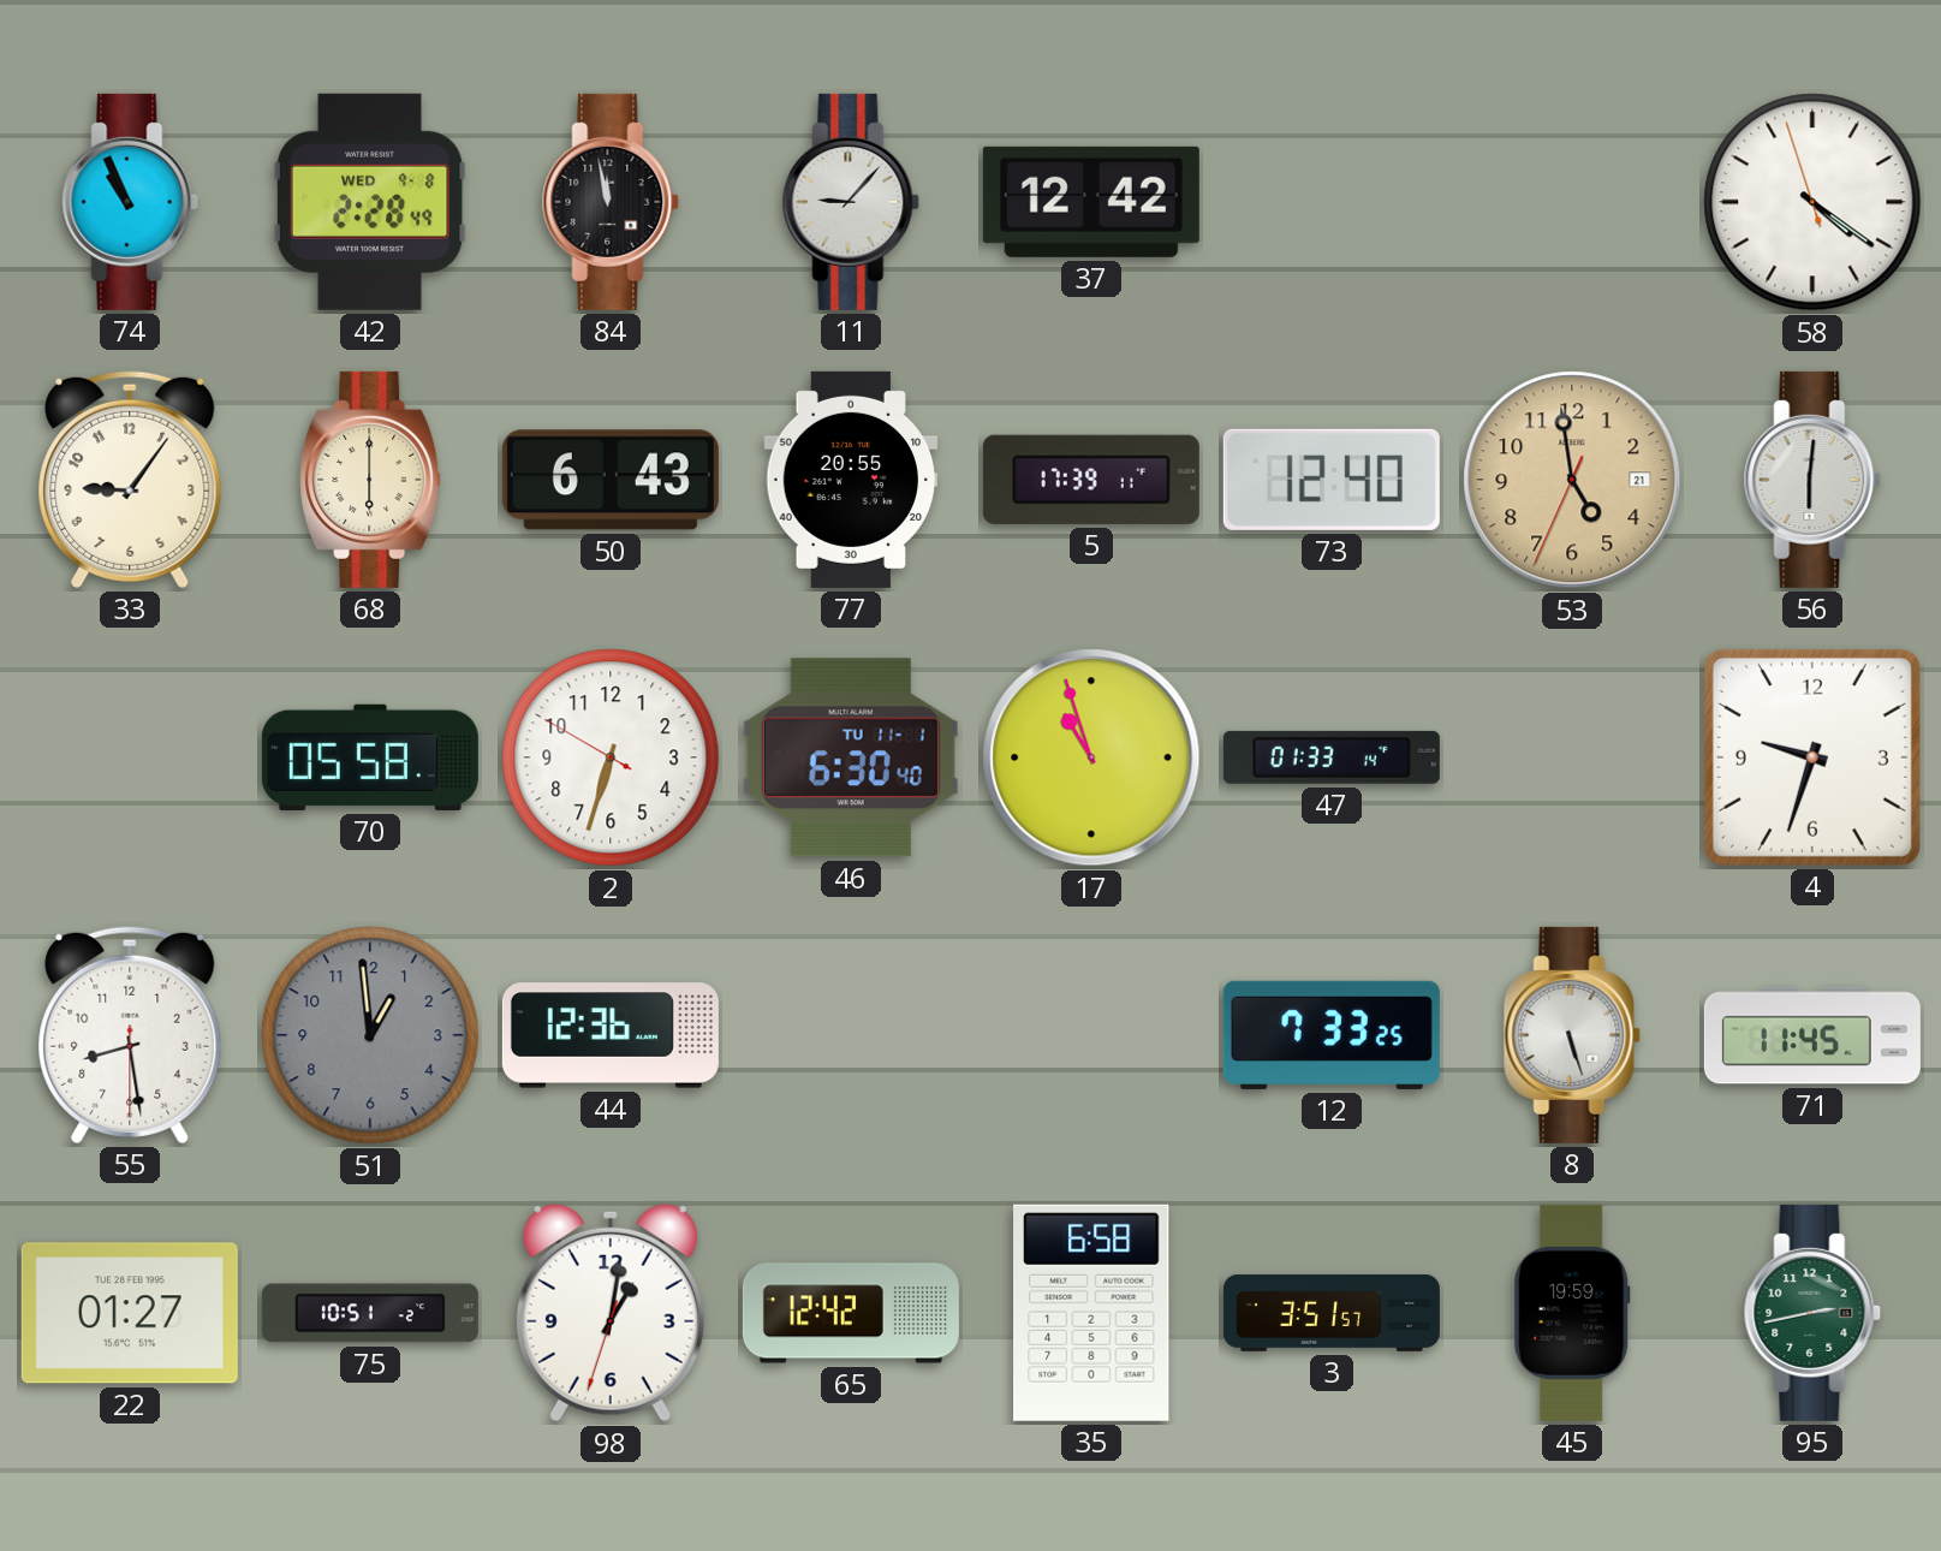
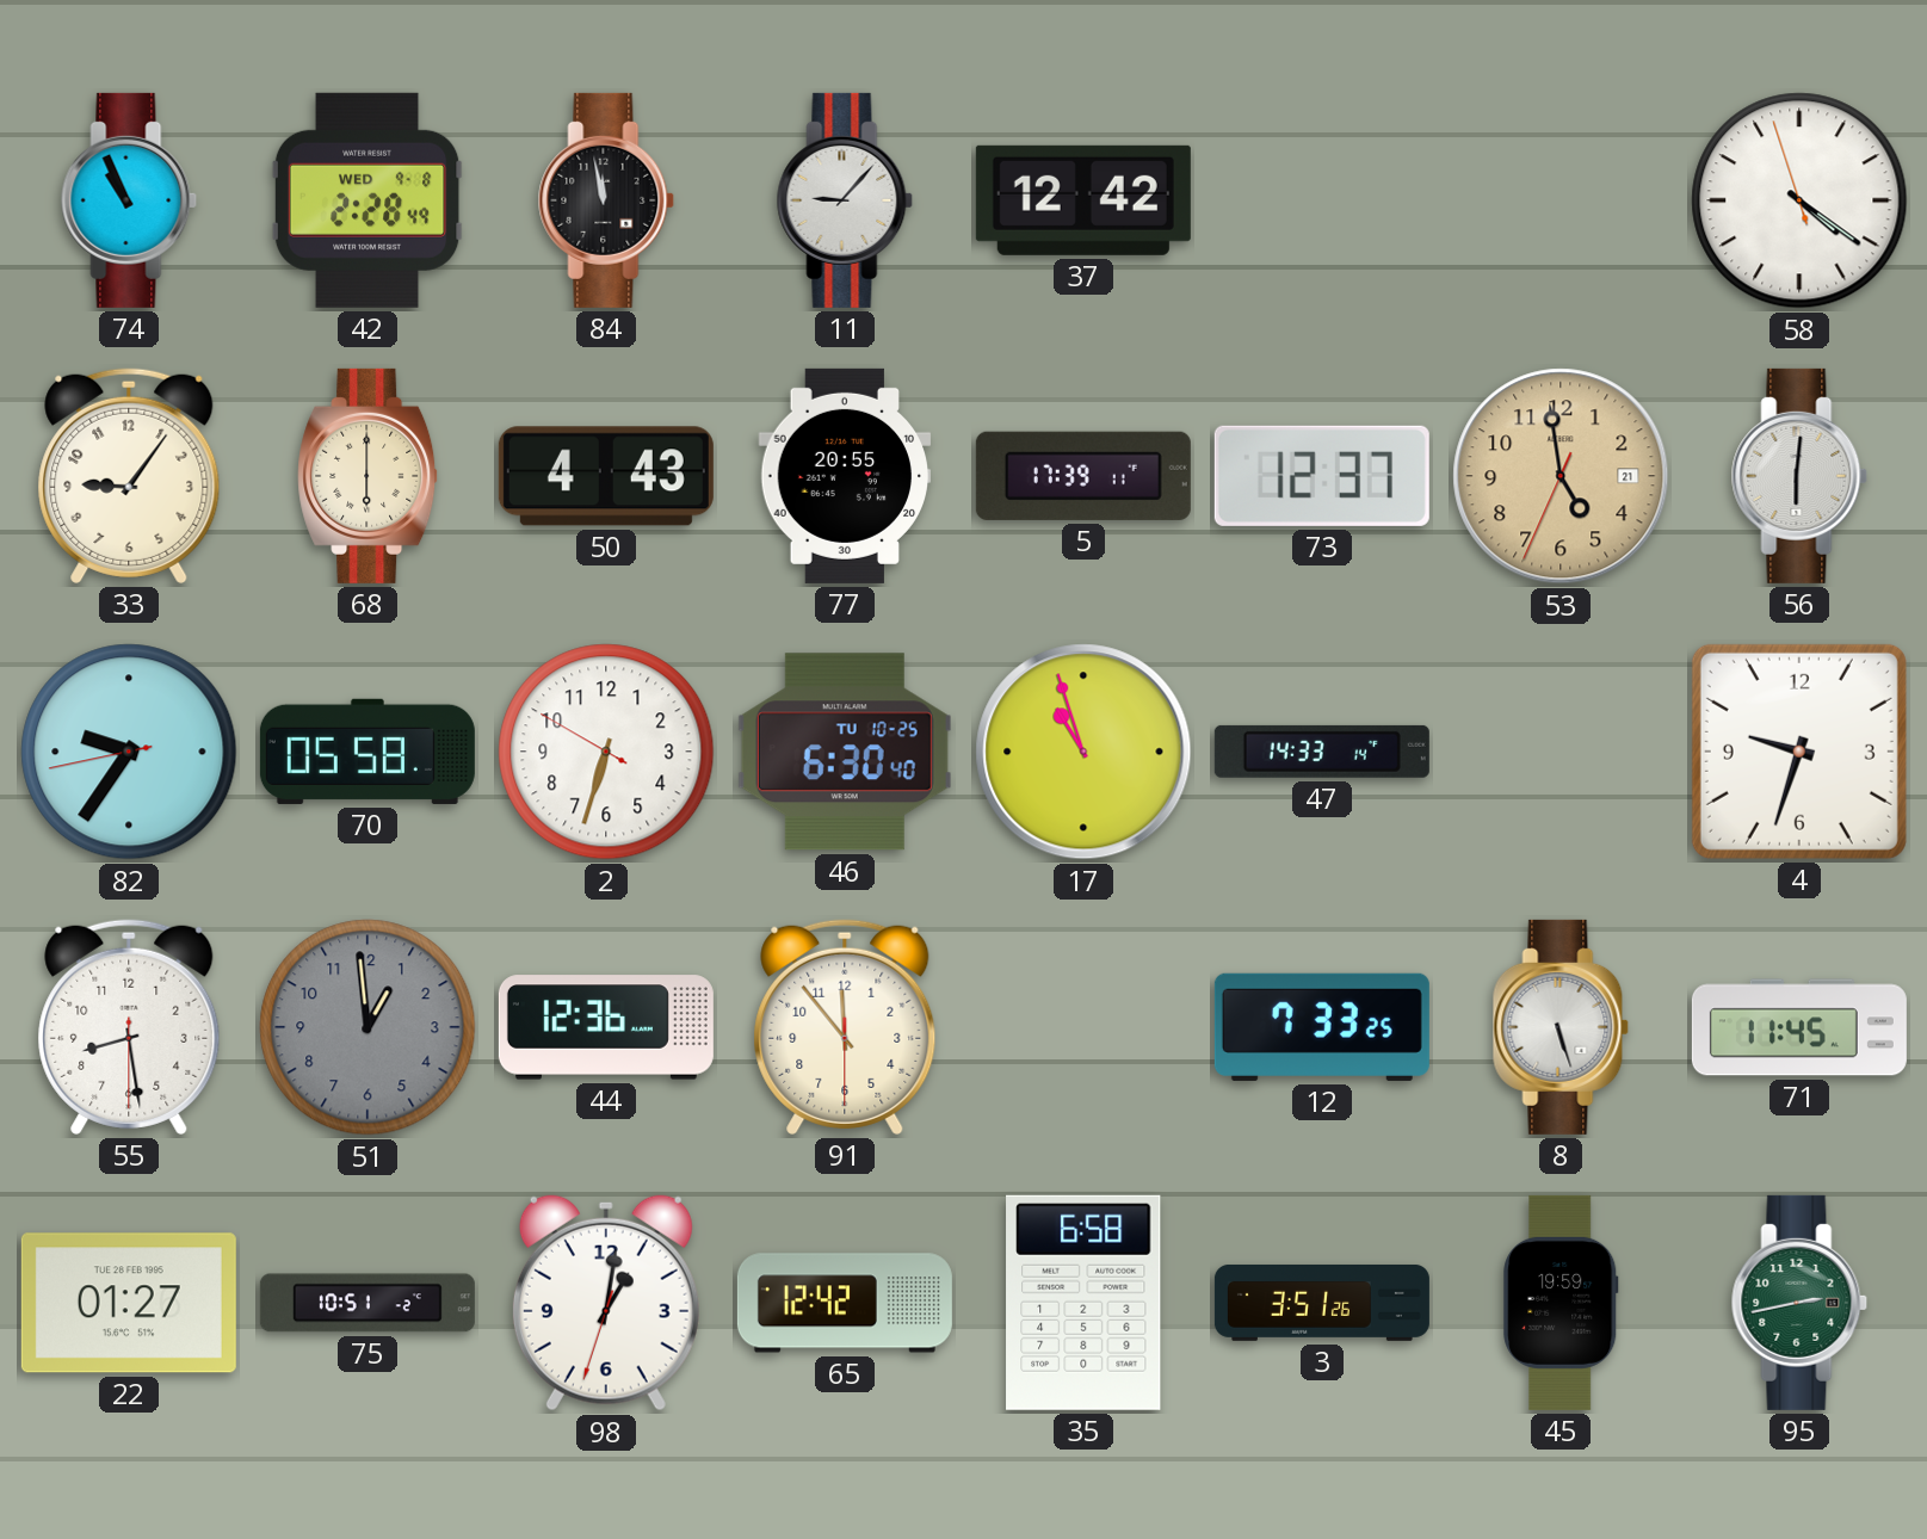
50: 6:43 -> 4:43
73: 12:40 -> 12:37
82: none -> 9:35
46 date: TU 11-1 -> TU 10-25
47: 01:33 -> 14:33
91: none -> 11:53
3: 3:51:57 -> 3:51:26
